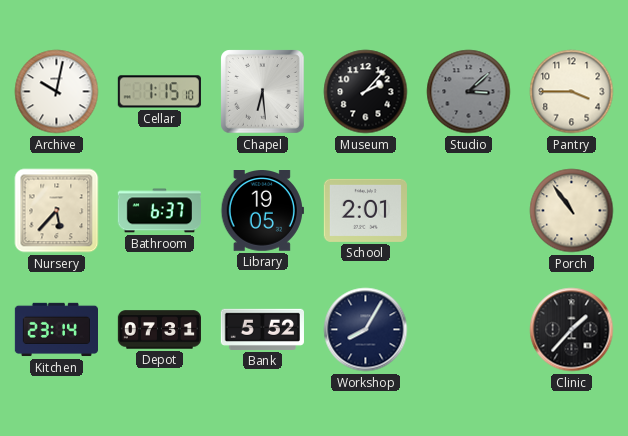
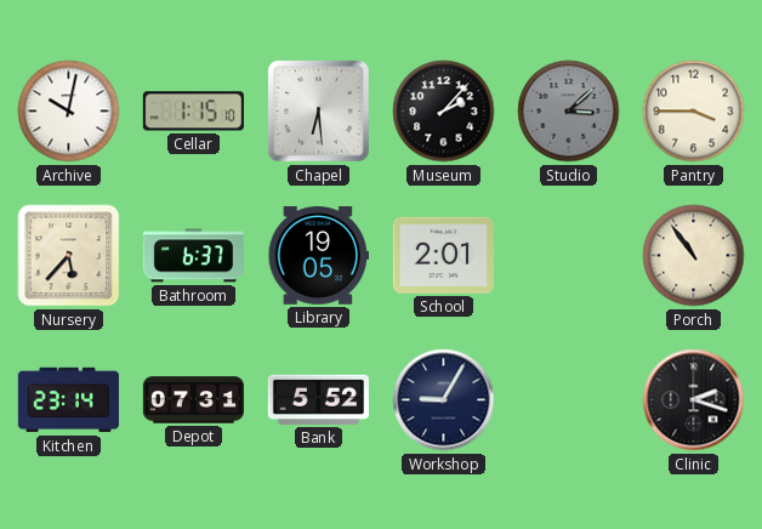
Workshop: 8:05 -> 9:05
Clinic: 1:37 -> 2:18
